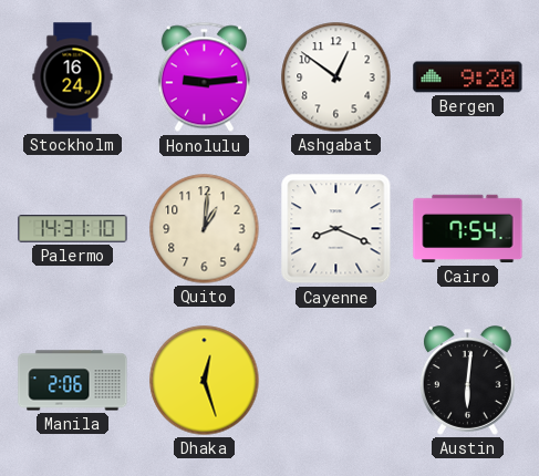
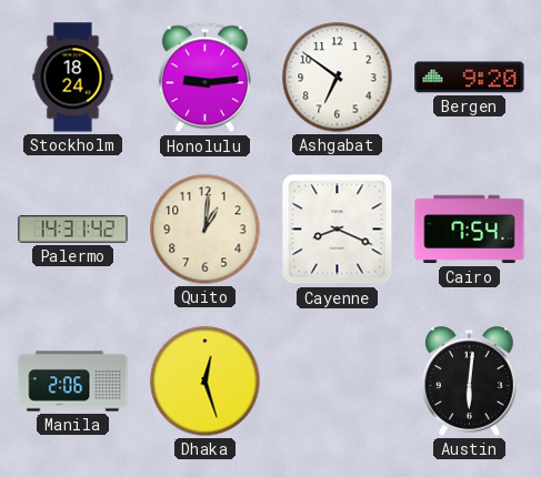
Stockholm: 16:24 -> 18:24
Ashgabat: 12:51 -> 6:51
Palermo: 14:31:10 -> 14:31:42
